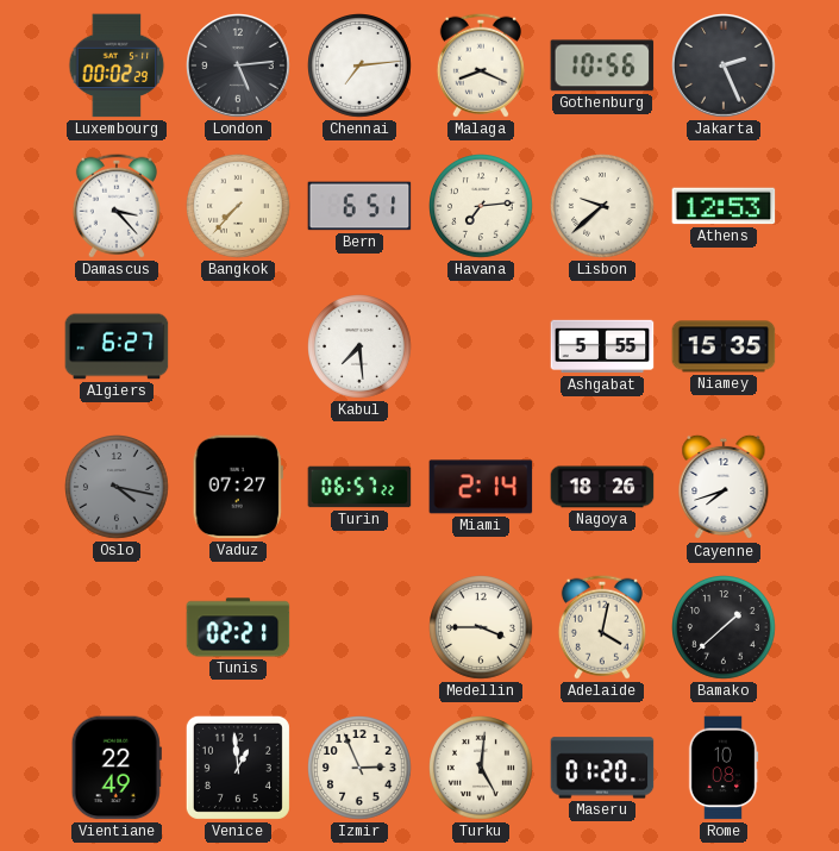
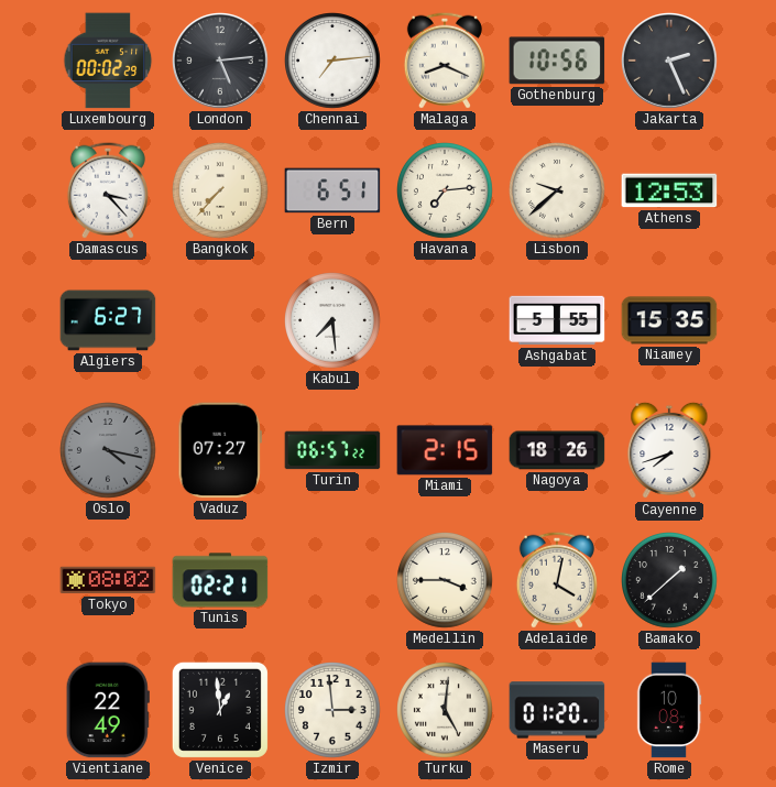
Miami: 2:14 -> 2:15
Tokyo: none -> 08:02
Izmir: 2:56 -> 2:59
